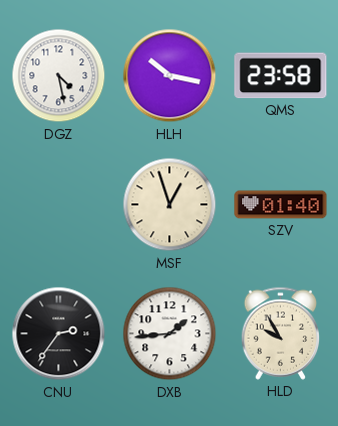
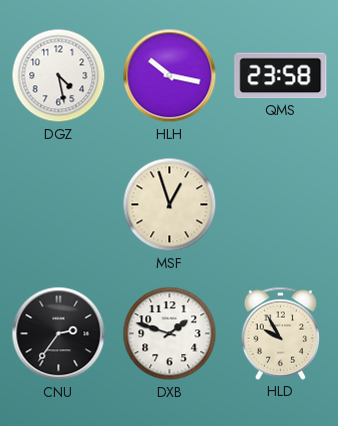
SZV: 01:40 -> none
DXB: 1:44 -> 1:48
